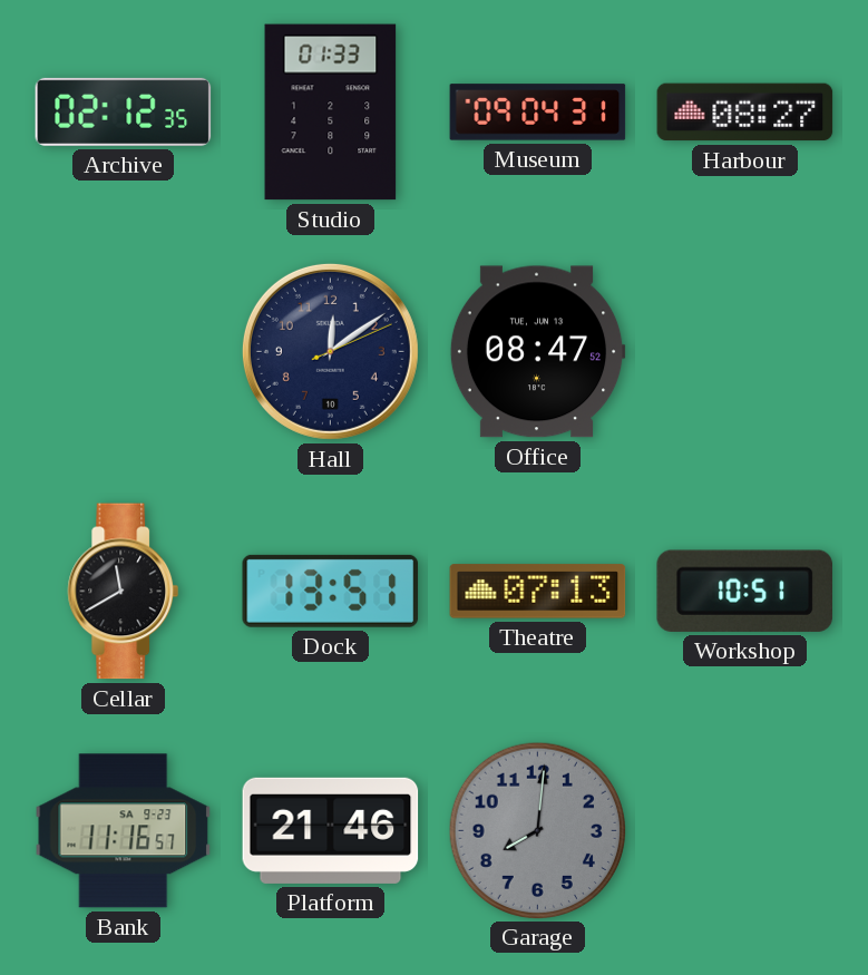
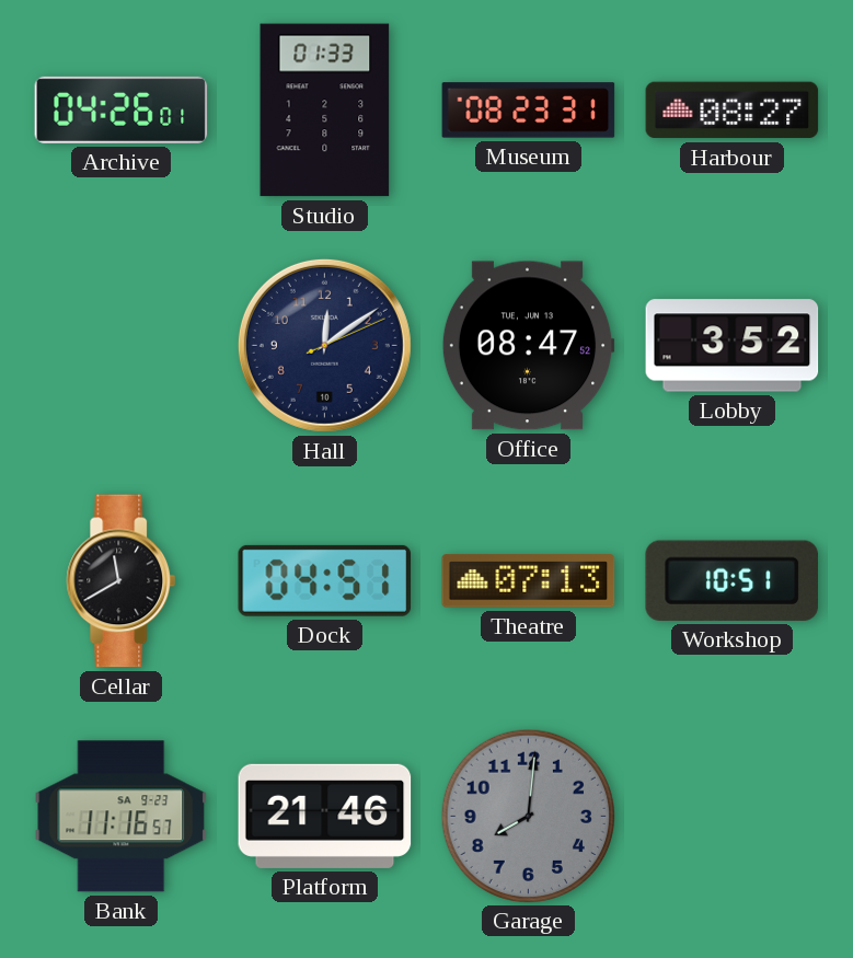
Archive: 02:12 -> 04:26
Museum: 09:04 -> 08:23
Lobby: none -> 3:52
Dock: 13:51 -> 04:51
